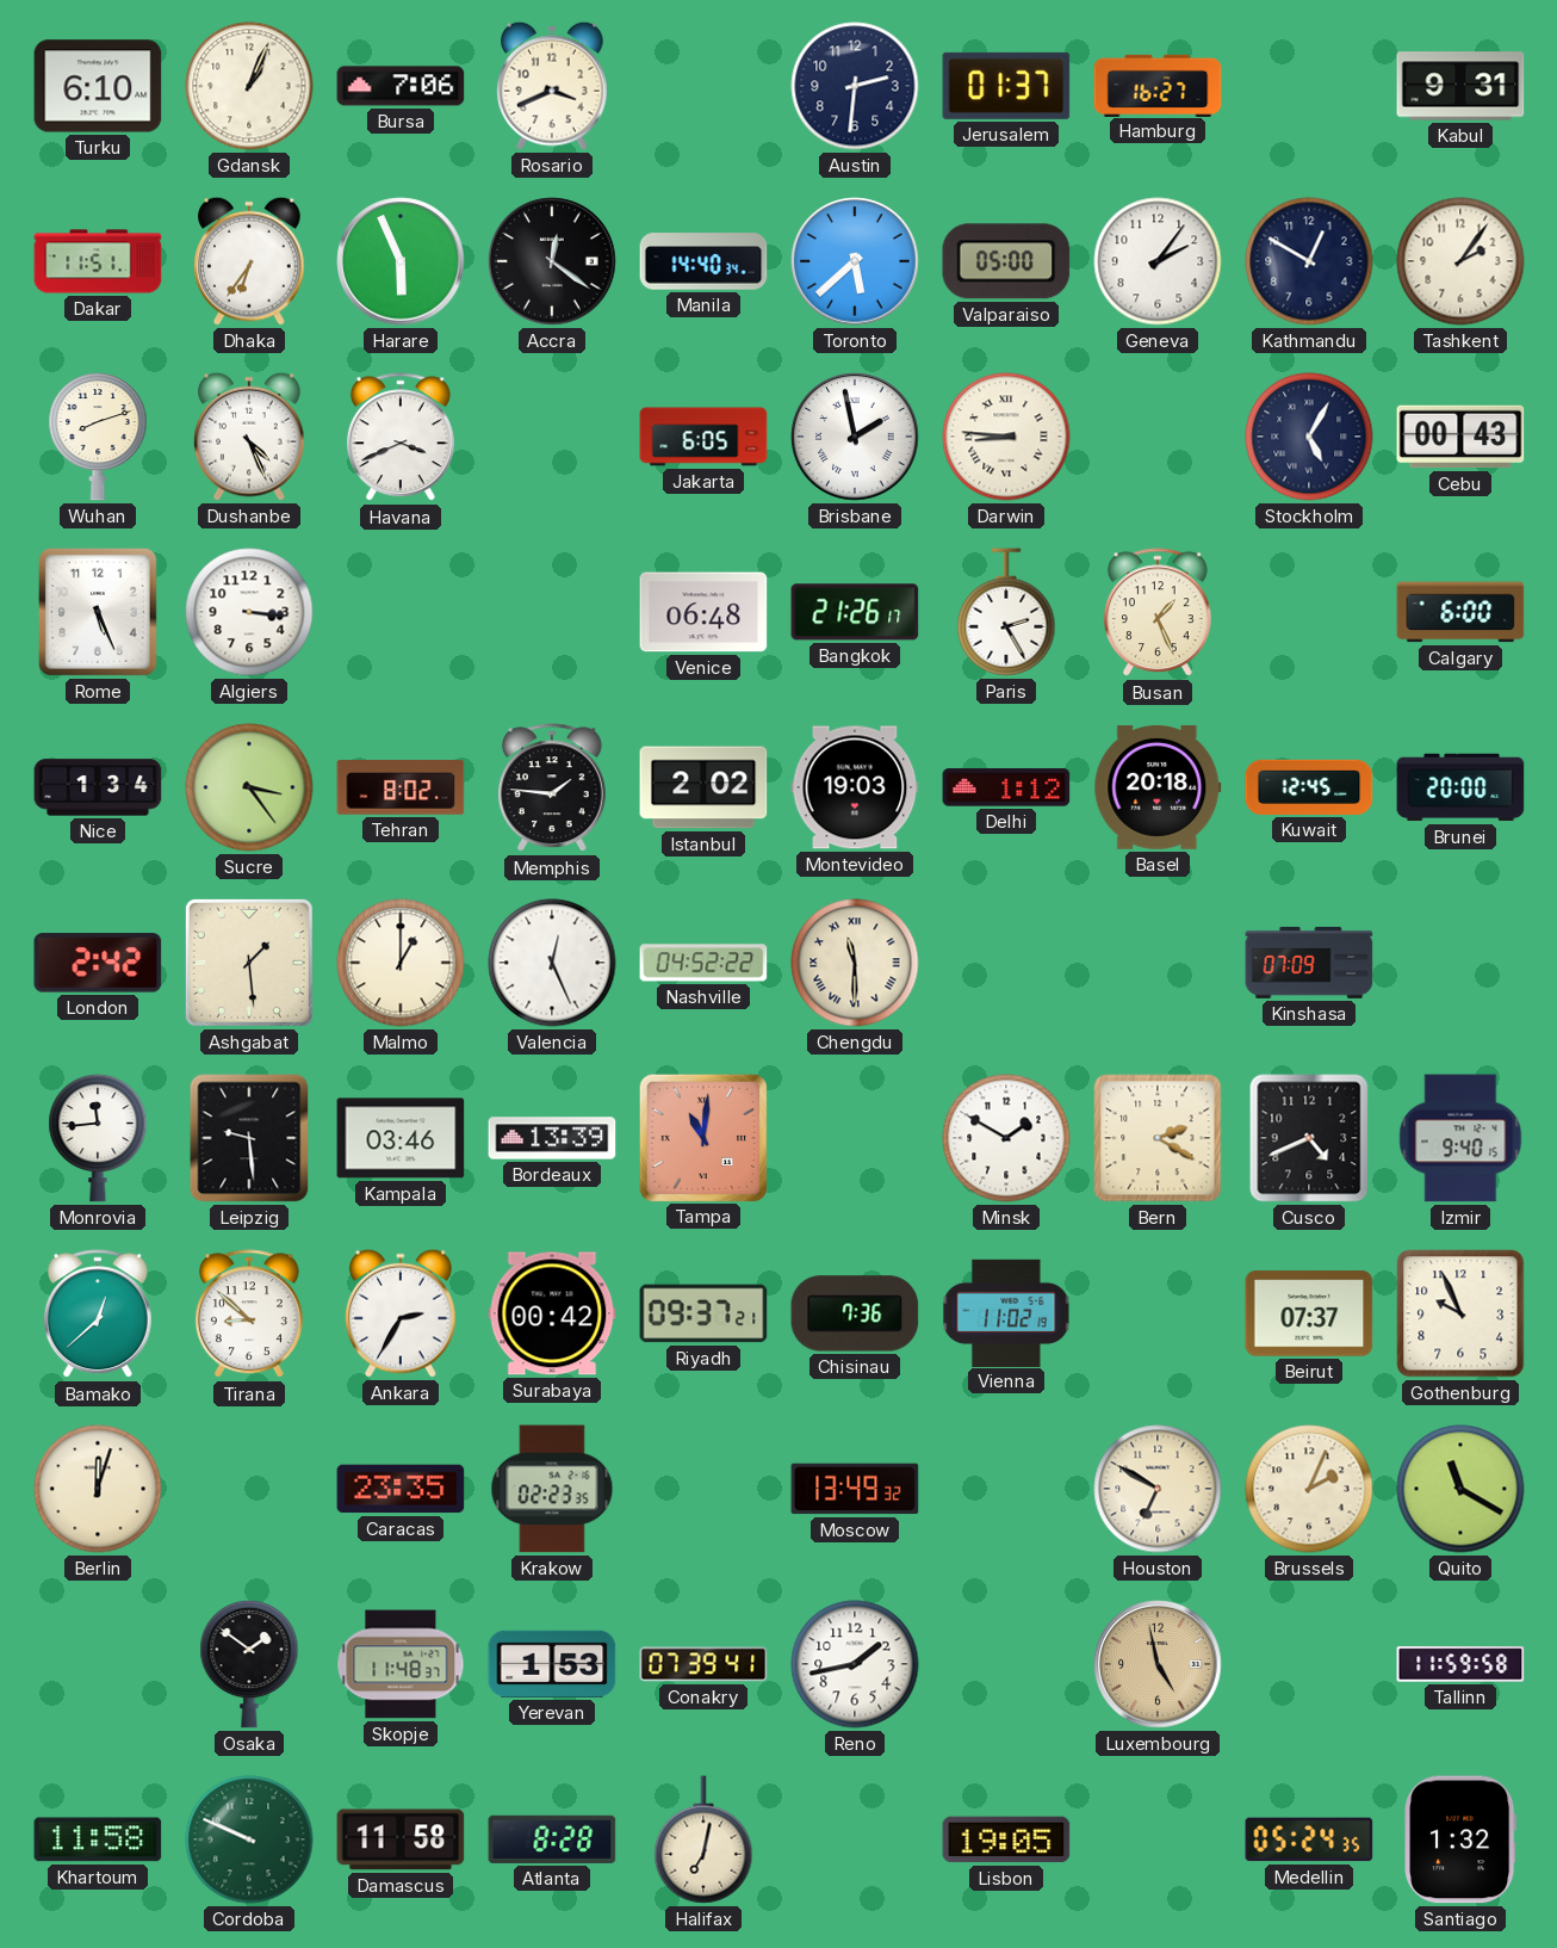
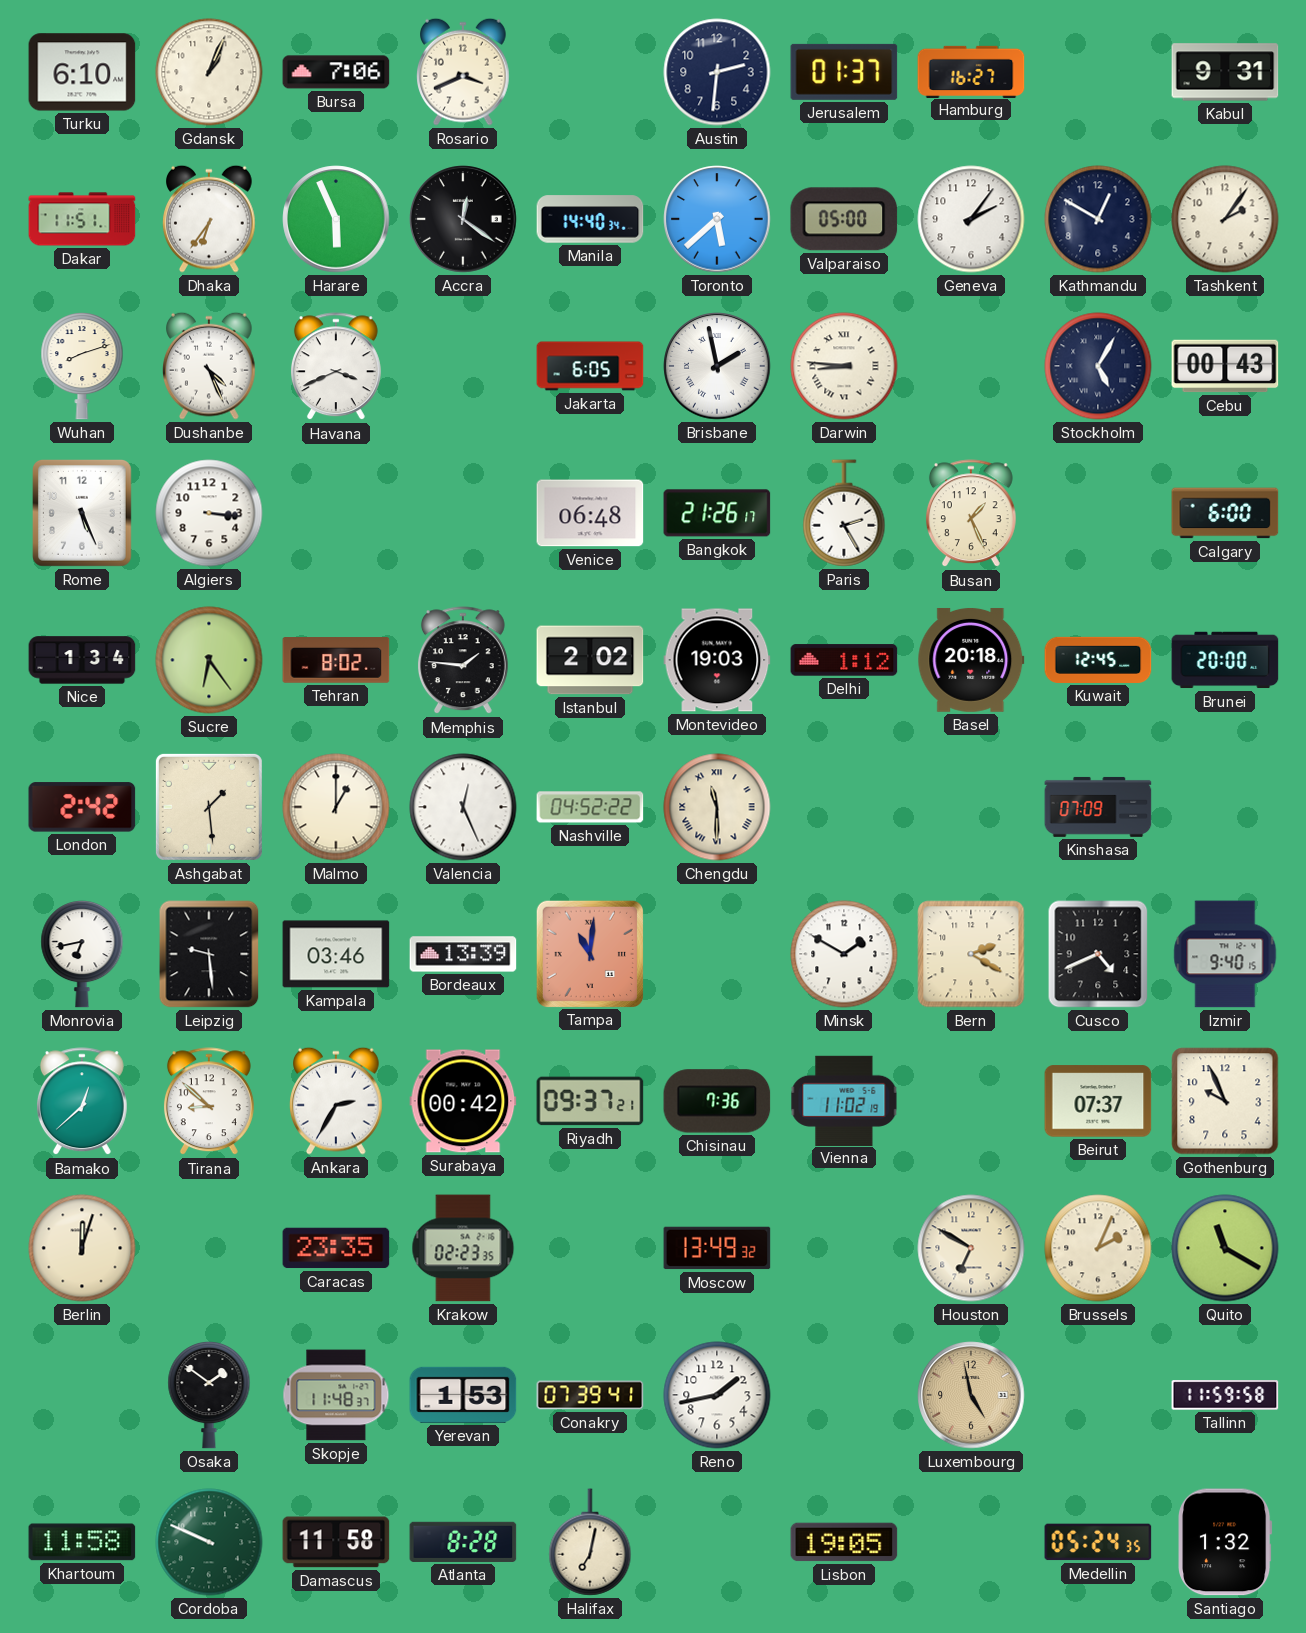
Sucre: 3:24 -> 6:24
Monrovia: 11:44 -> 6:43
